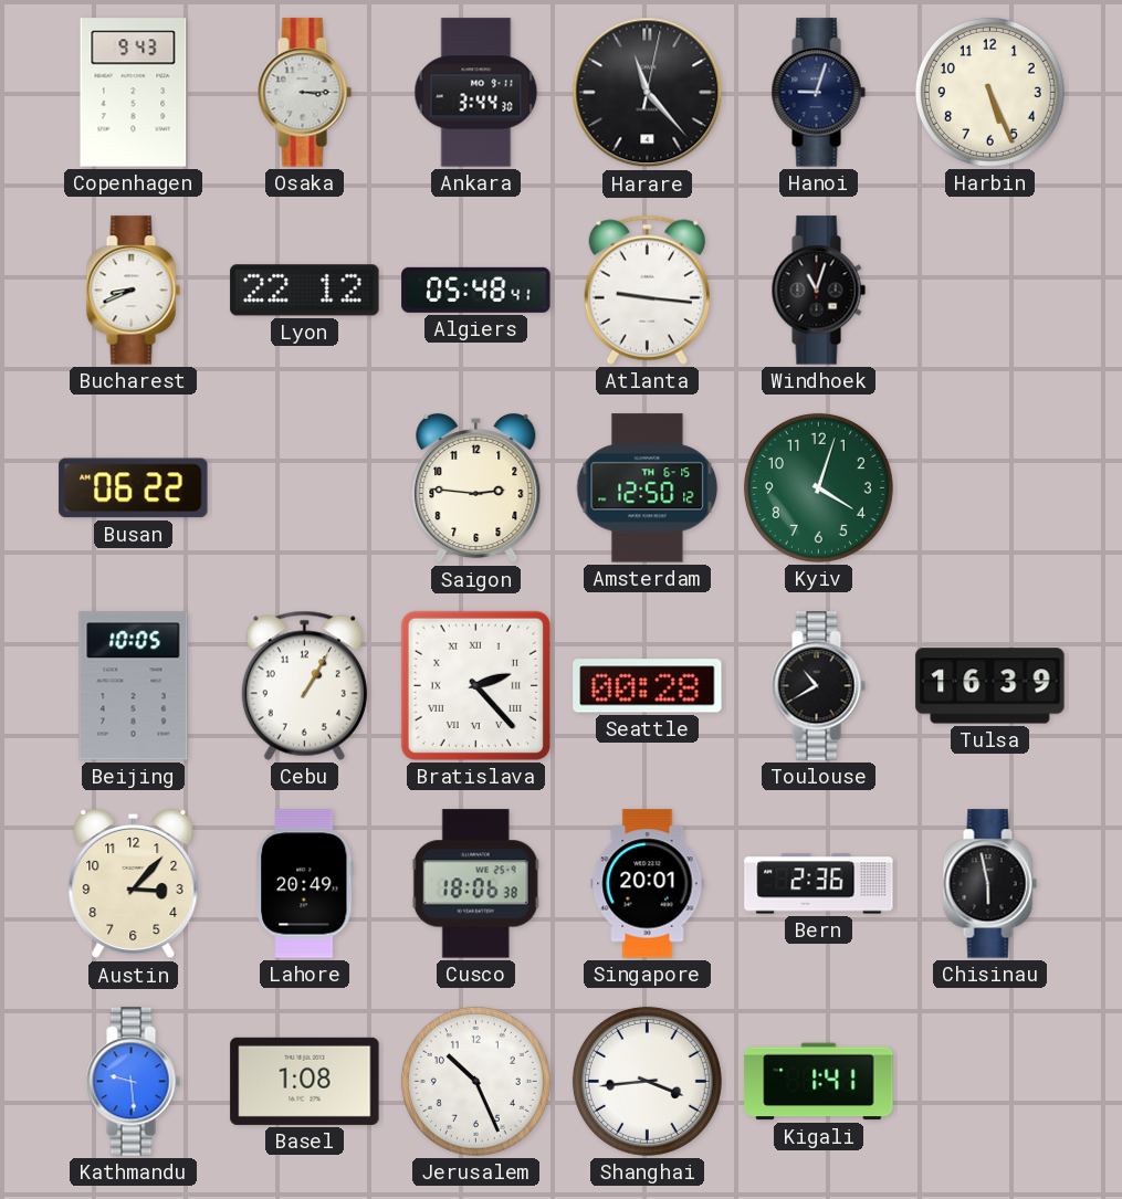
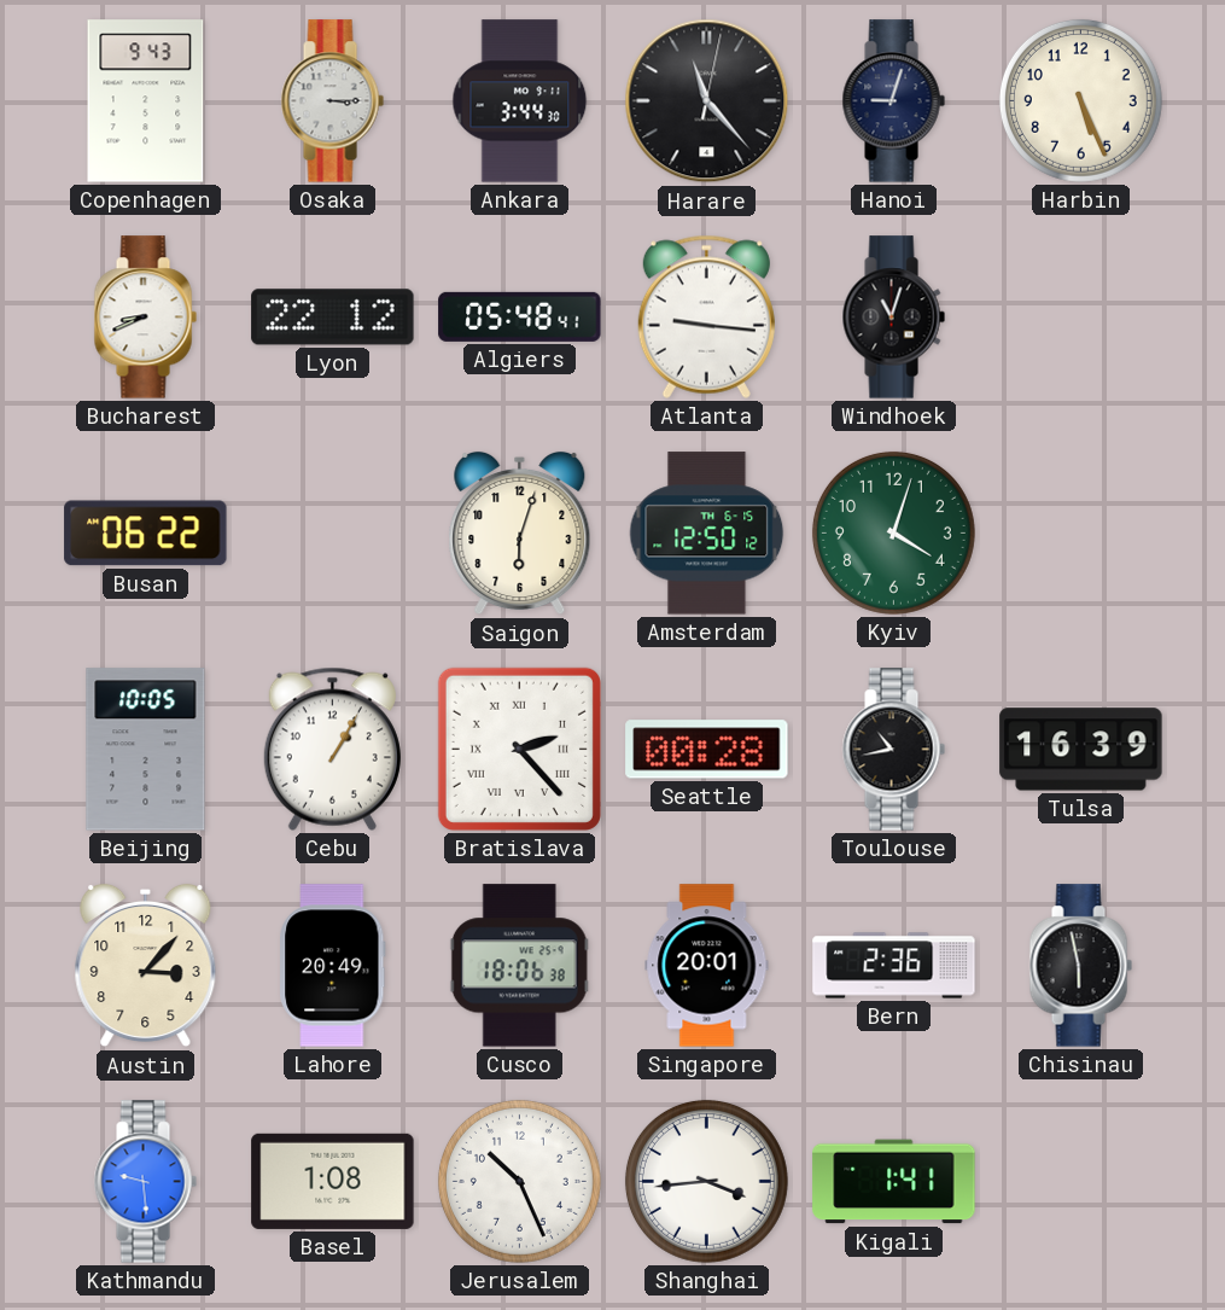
Saigon: 2:46 -> 6:03
Toulouse: 10:40 -> 10:43
